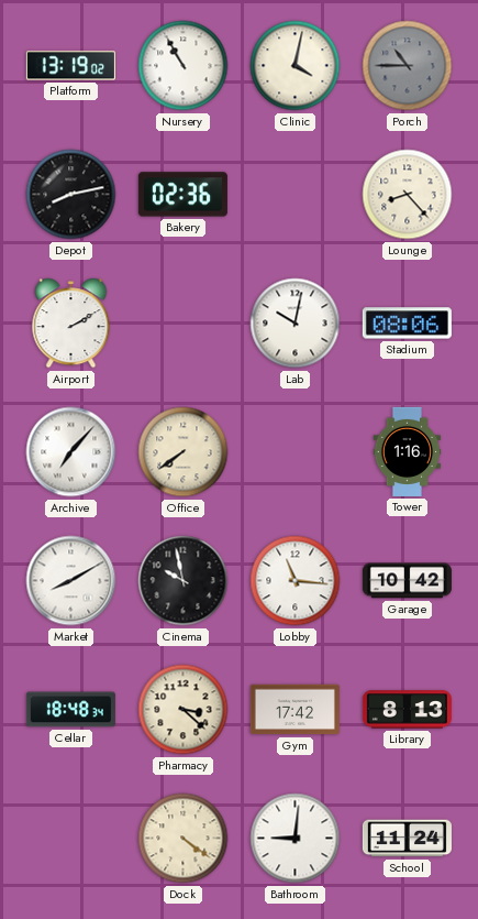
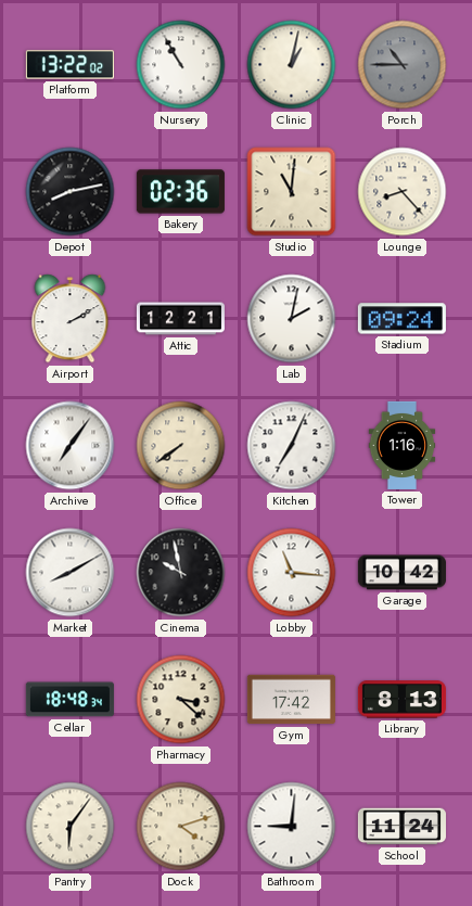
Platform: 13:19 -> 13:22
Clinic: 4:02 -> 1:02
Studio: none -> 11:01
Attic: none -> 12:21
Lab: 10:02 -> 2:02
Stadium: 08:06 -> 09:24
Archive: 7:07 -> 7:06
Kitchen: none -> 7:04
Pantry: none -> 6:06
Dock: 4:21 -> 4:12
